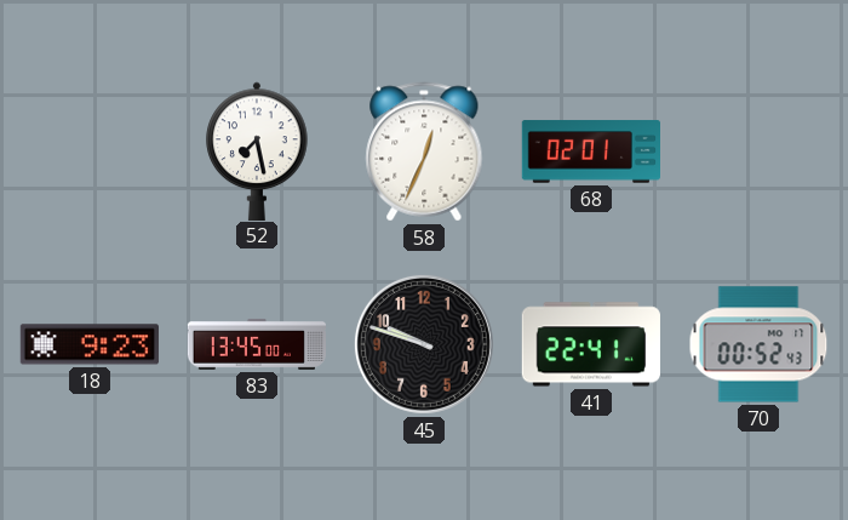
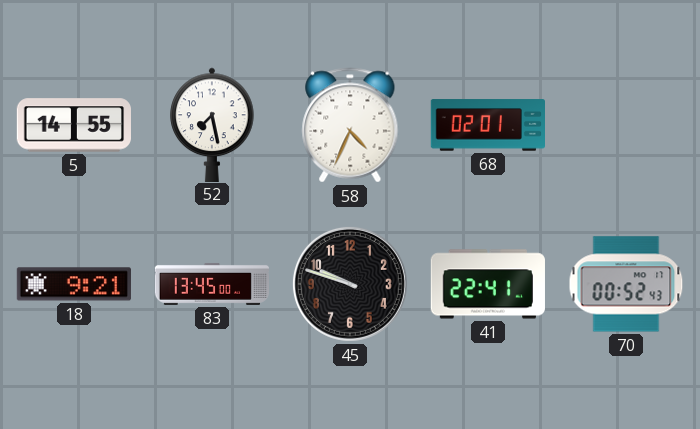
5: none -> 14:55
58: 12:34 -> 4:34
18: 9:23 -> 9:21
